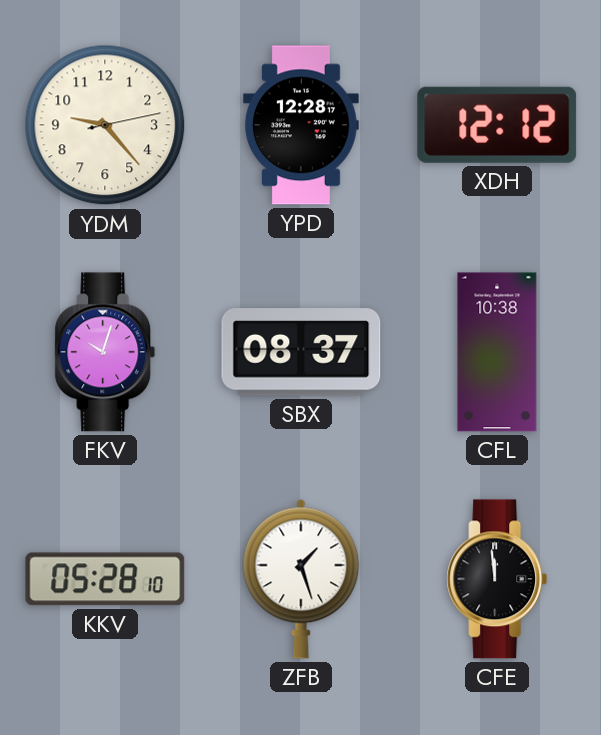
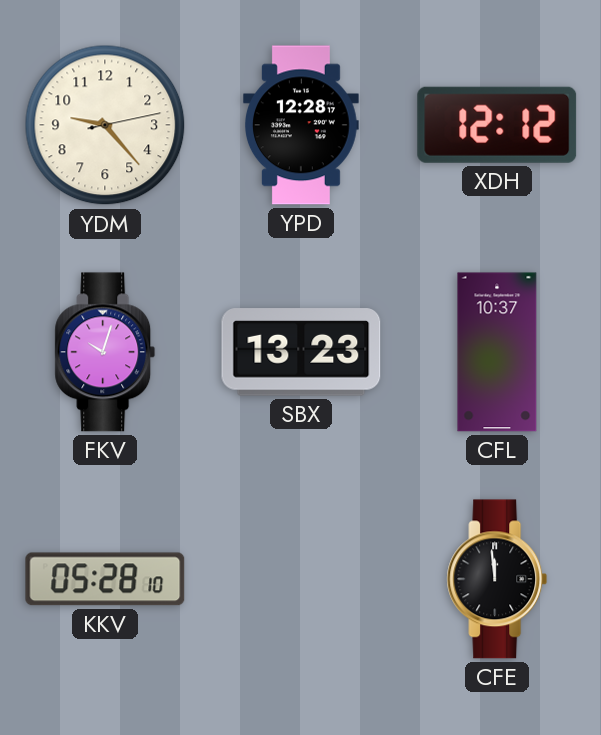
SBX: 08:37 -> 13:23
CFL: 10:38 -> 10:37
ZFB: 1:27 -> none
